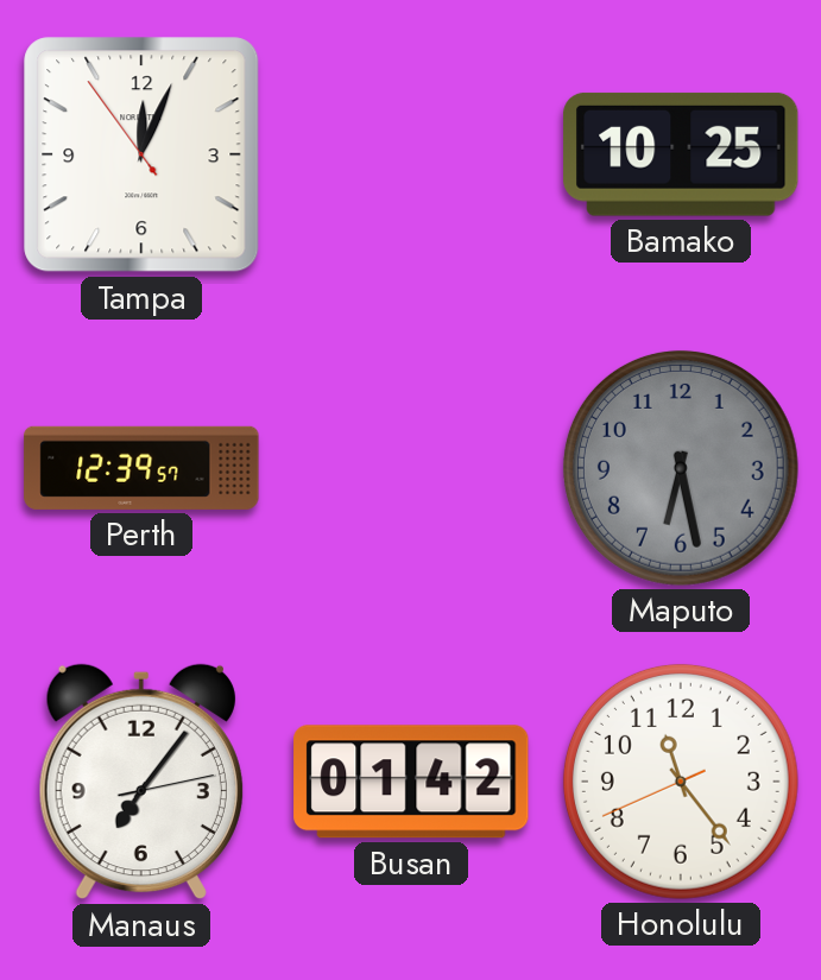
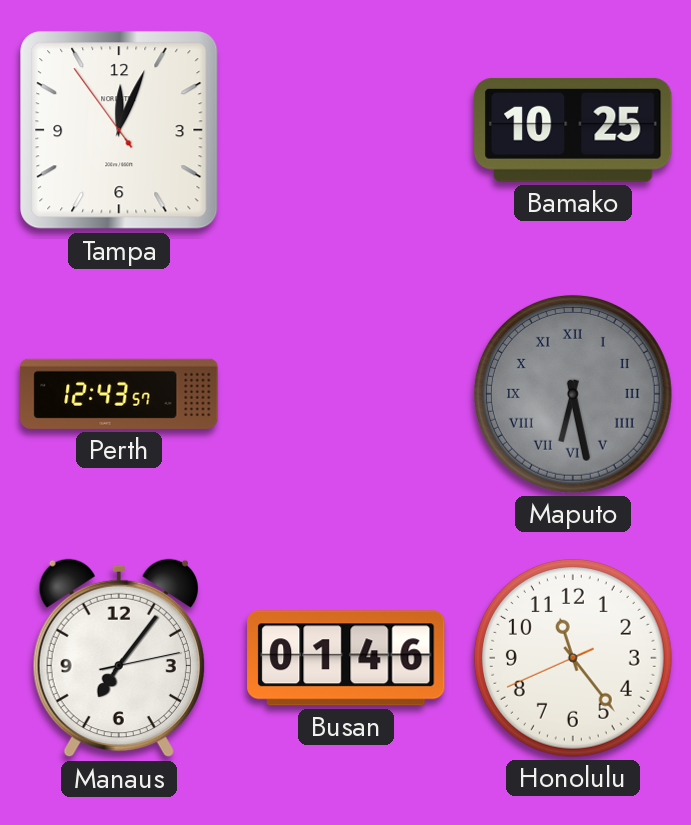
Perth: 12:39 -> 12:43
Maputo numerals: Arabic -> Roman
Busan: 01:42 -> 01:46
